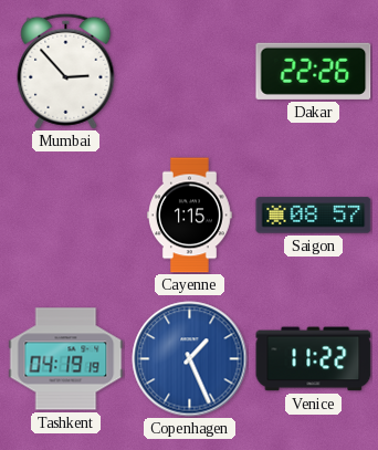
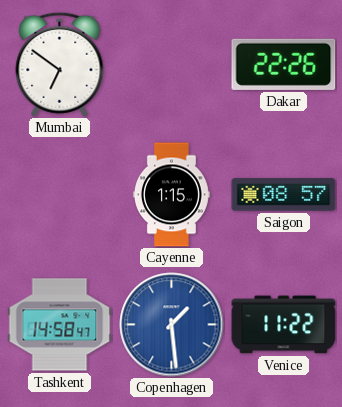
Mumbai: 2:53 -> 6:51
Tashkent: 04:19 -> 14:58
Copenhagen: 1:26 -> 1:29
